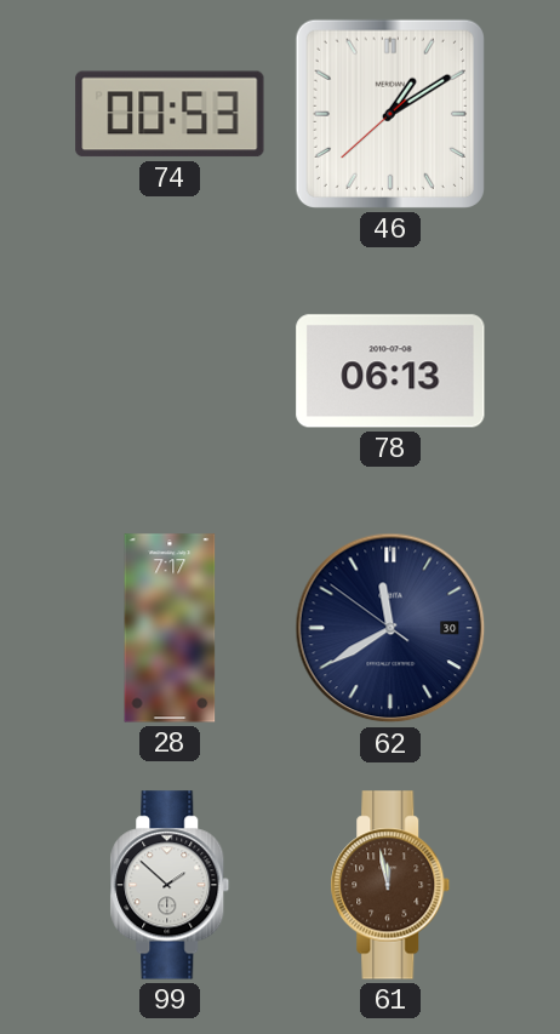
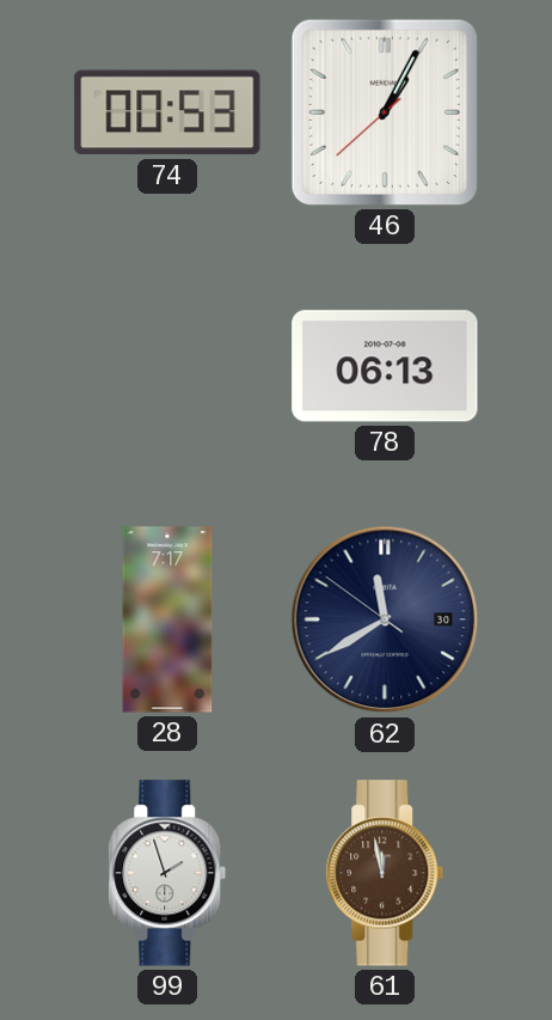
46: 1:09 -> 1:04
99: 1:52 -> 1:57
